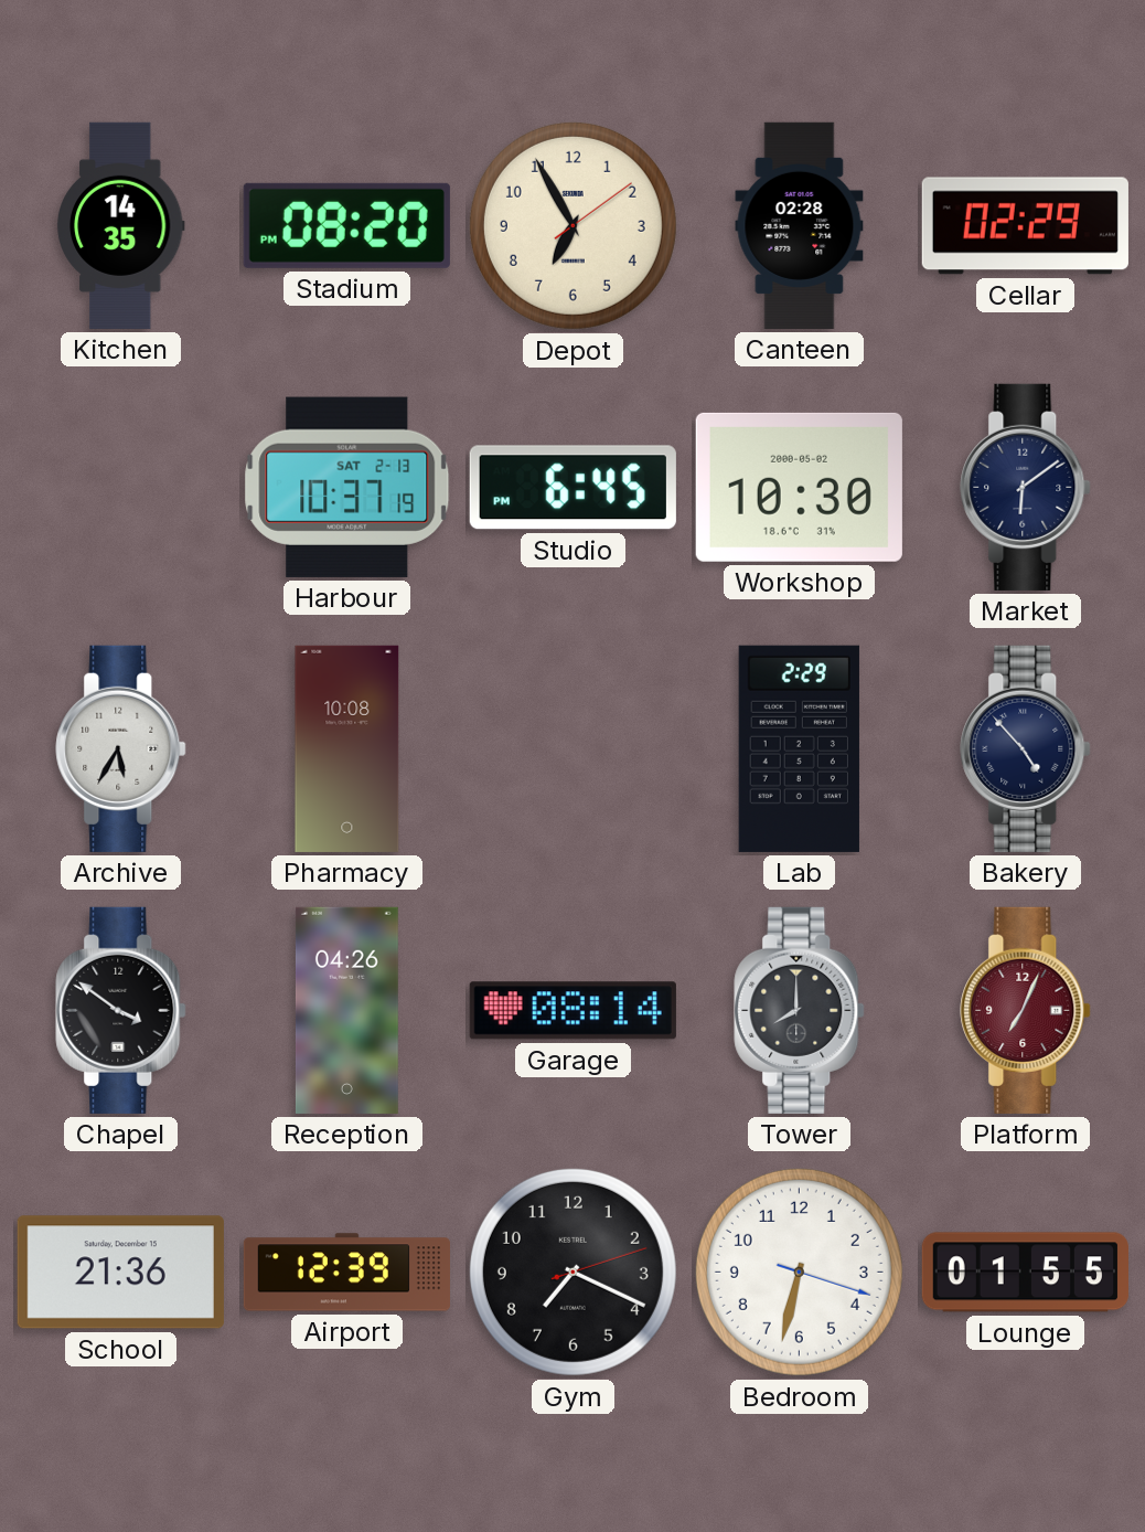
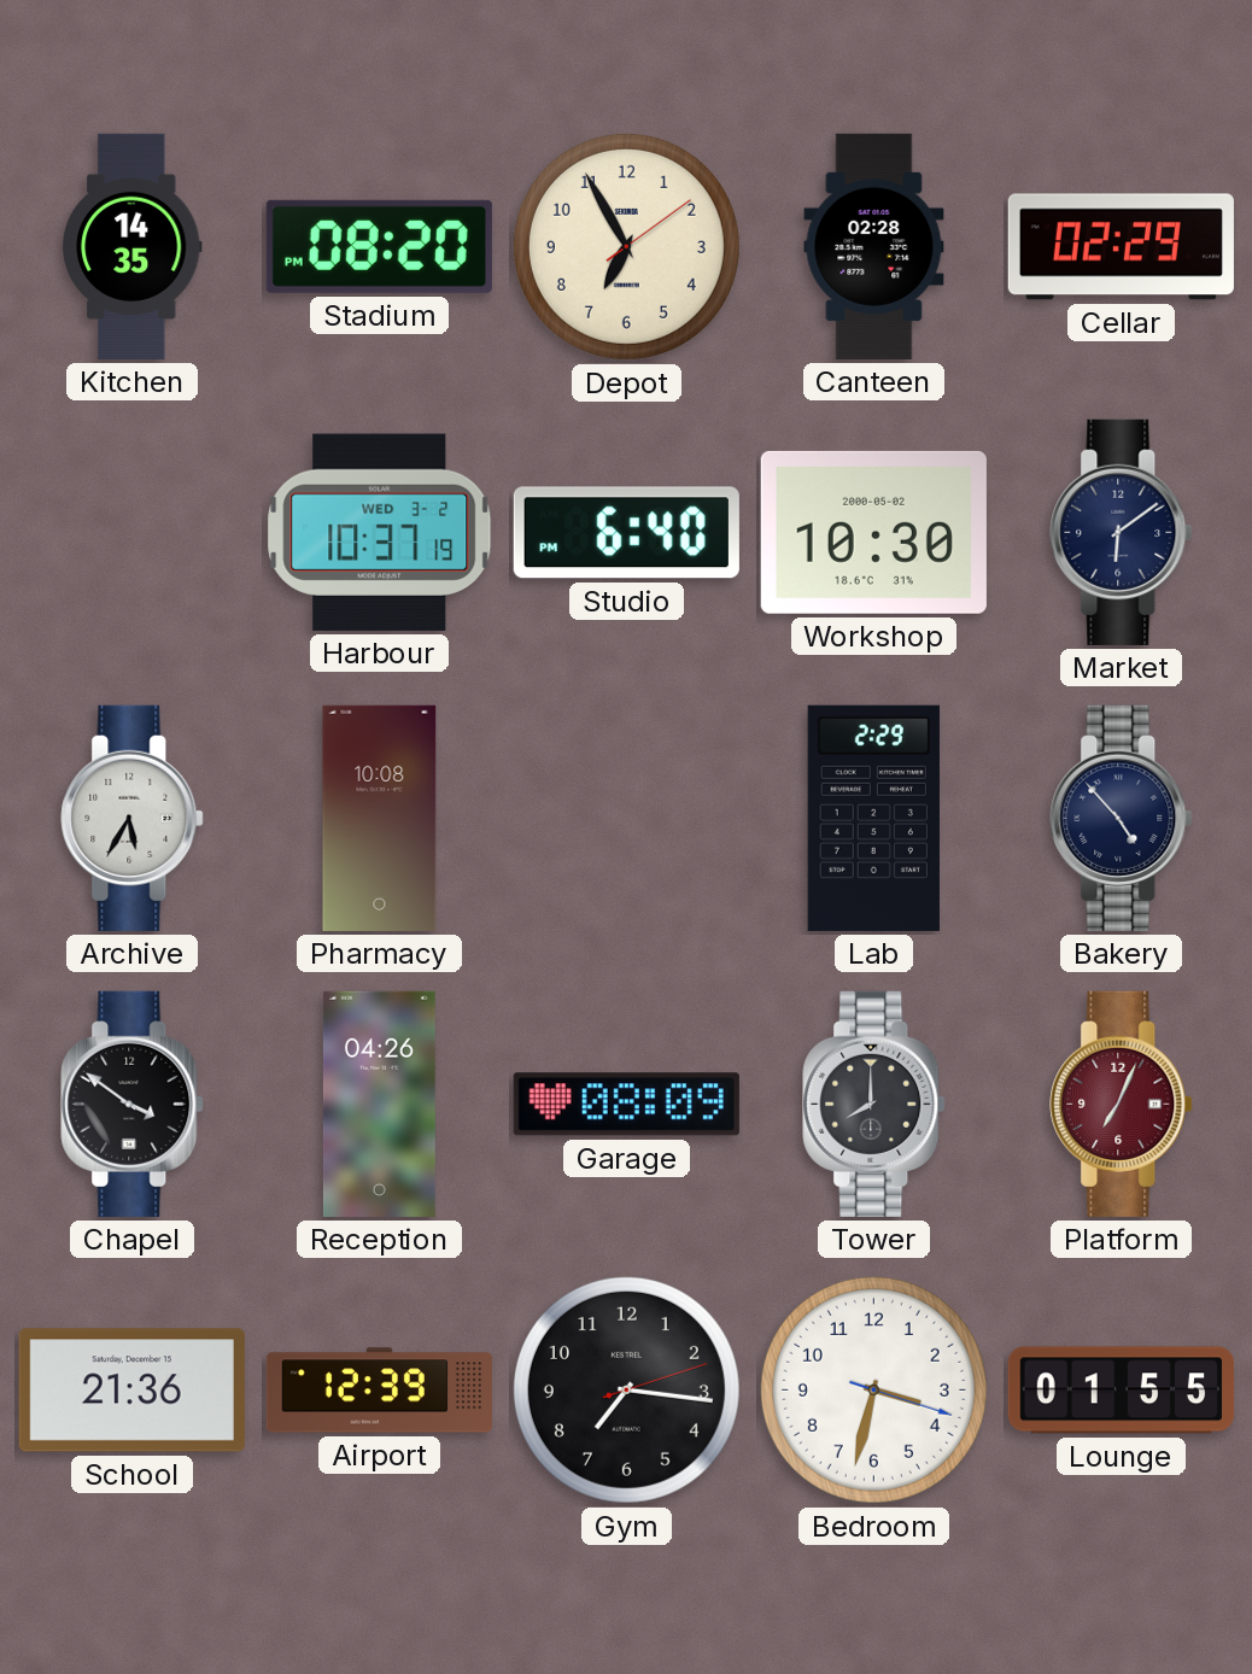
Harbour date: SAT 2-13 -> WED 3-2
Studio: 6:45 -> 6:40
Garage: 08:14 -> 08:09
Gym: 7:19 -> 7:16
Bedroom: 6:32 -> 3:32
